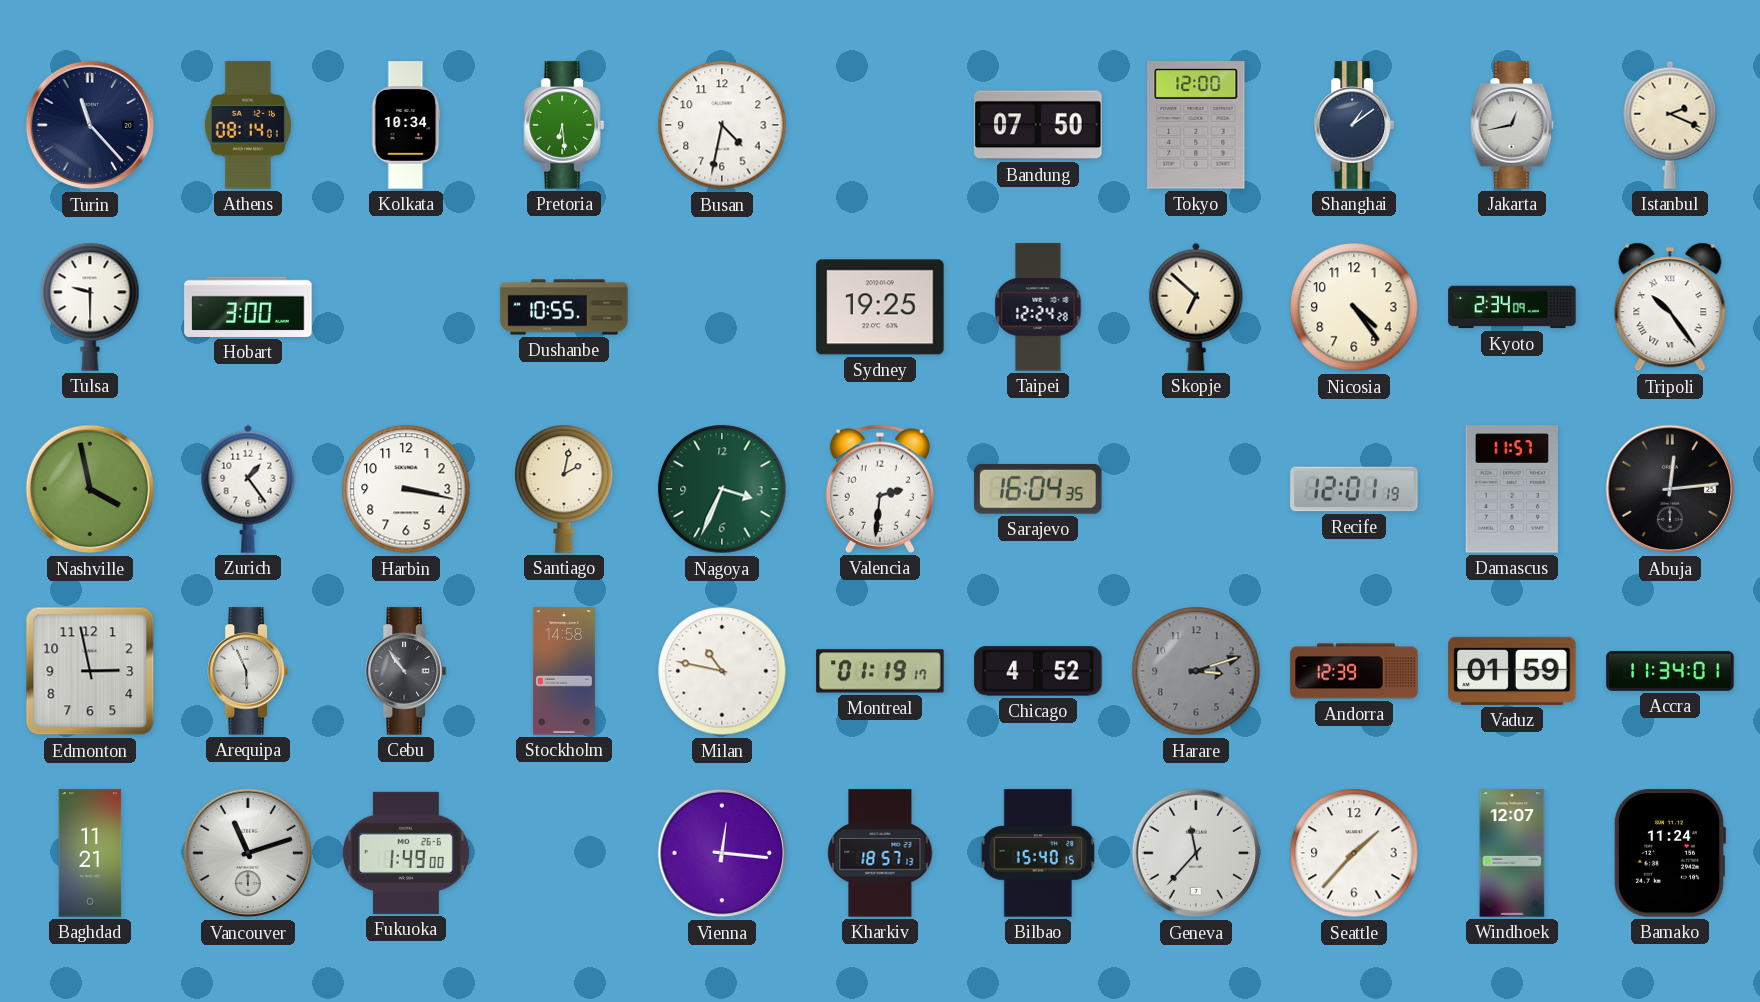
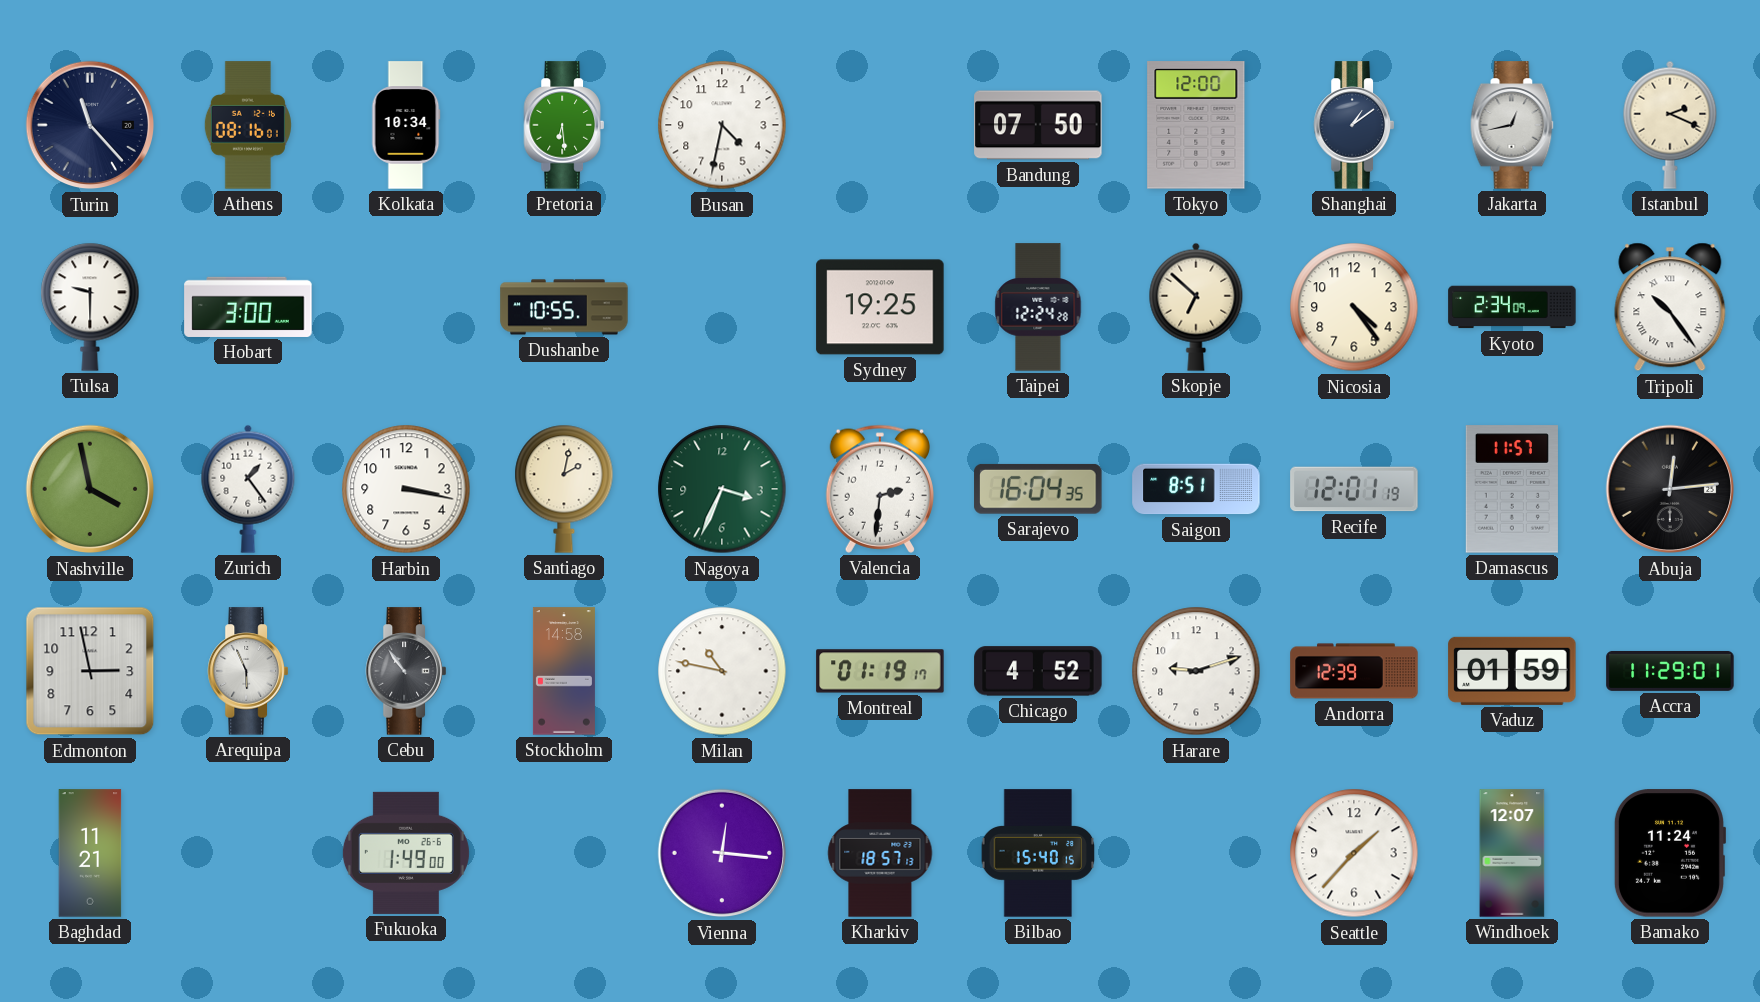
Athens: 08:14 -> 08:16
Saigon: none -> 8:51
Harare: 3:12 -> 9:12
Harare dial: grey -> white
Accra: 11:34 -> 11:29
Vancouver: 11:12 -> none
Geneva: 11:37 -> none
